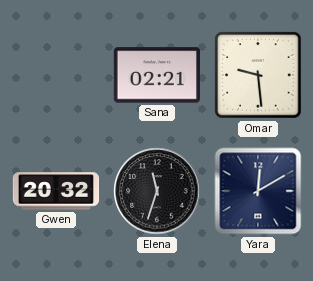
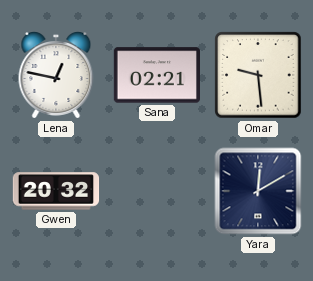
Lena: none -> 12:47
Elena: 11:33 -> none
